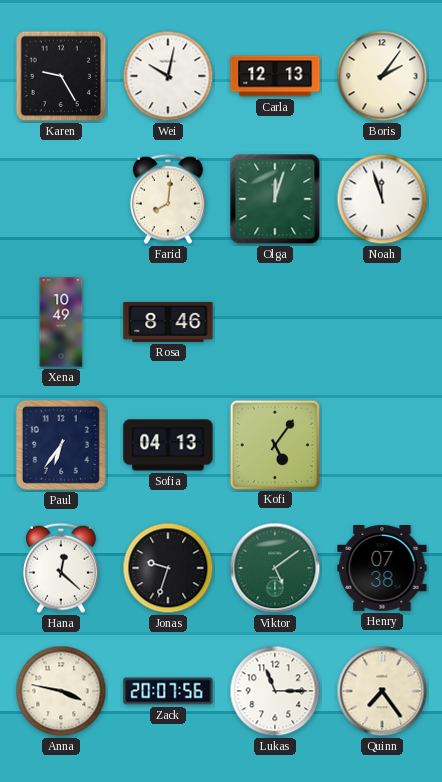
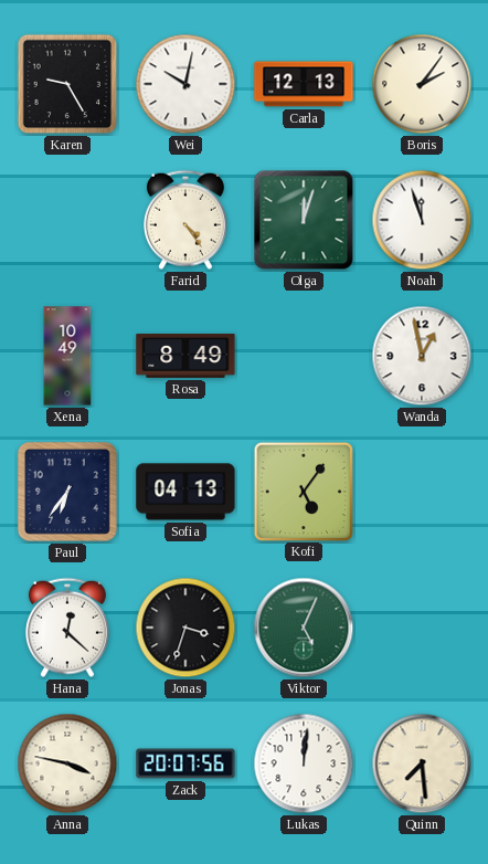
Farid: 8:01 -> 4:24
Rosa: 8:46 -> 8:49
Wanda: none -> 12:58
Jonas: 9:33 -> 3:33
Viktor: 5:09 -> 5:04
Henry: 07:38 -> none
Lukas: 11:15 -> 12:01
Quinn: 7:24 -> 7:29
